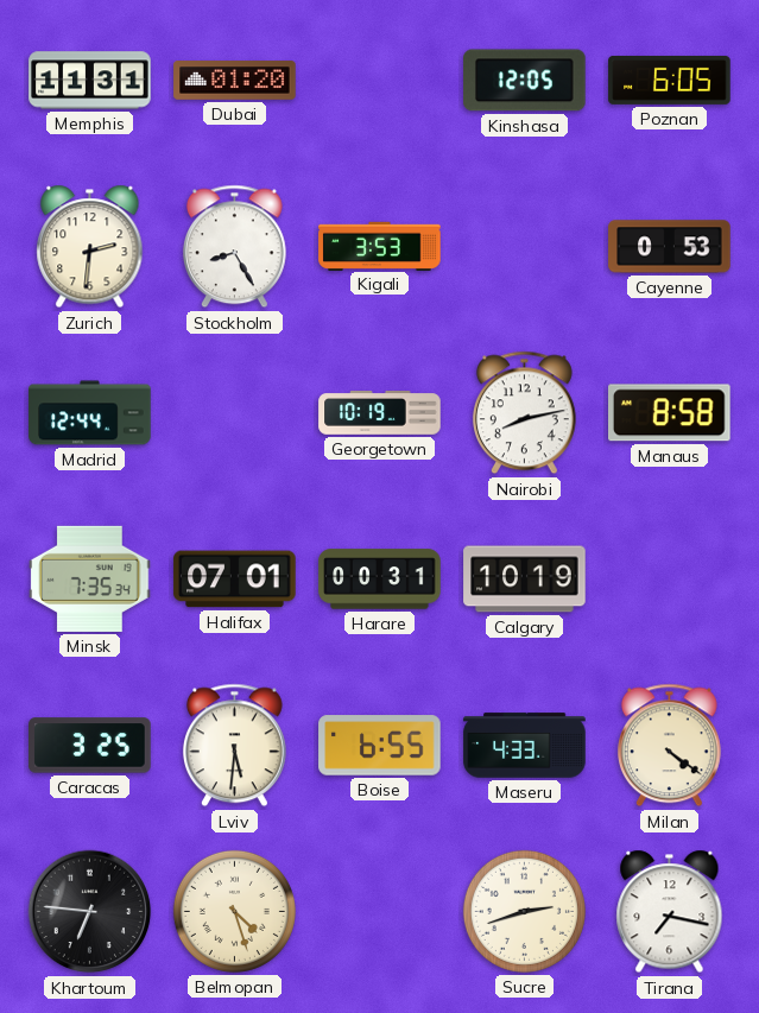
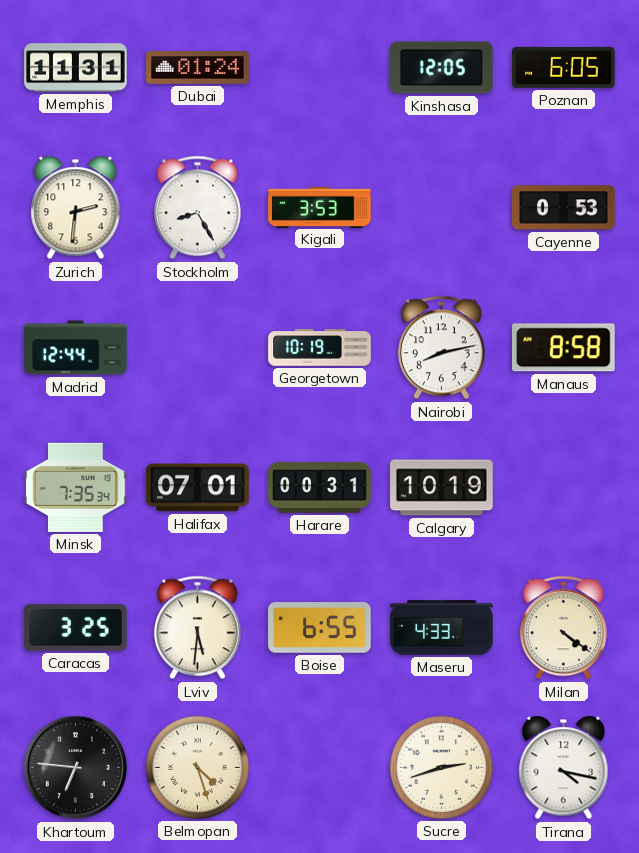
Dubai: 01:20 -> 01:24
Tirana: 7:17 -> 4:17
